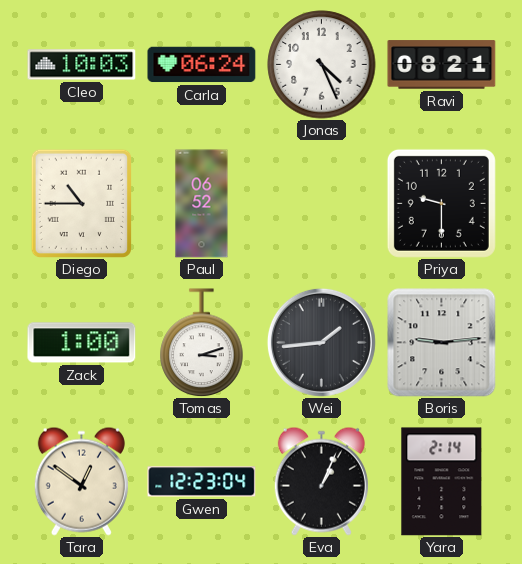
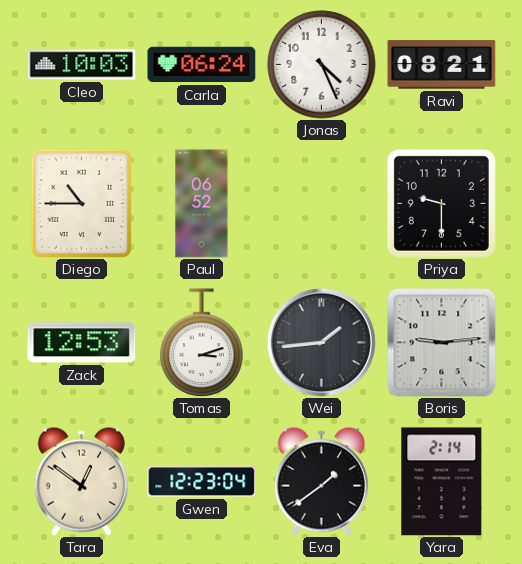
Zack: 1:00 -> 12:53
Eva: 1:04 -> 1:39
